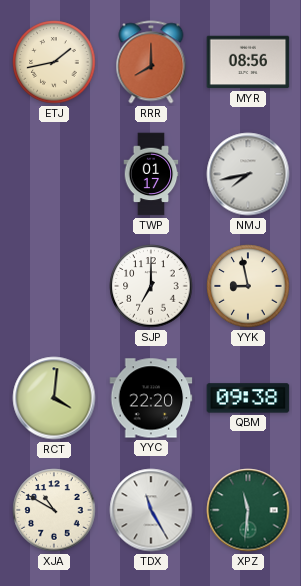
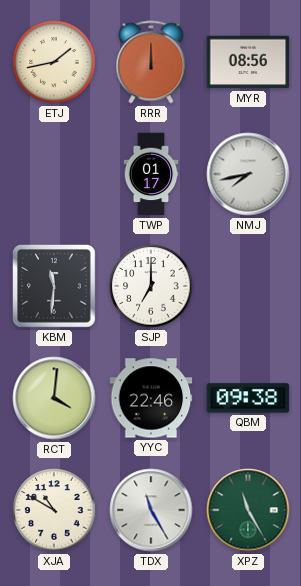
RRR: 8:00 -> 12:00
KBM: none -> 11:31
YYK: 8:58 -> none
YYC: 22:20 -> 22:46
XPZ: 11:31 -> 11:25
